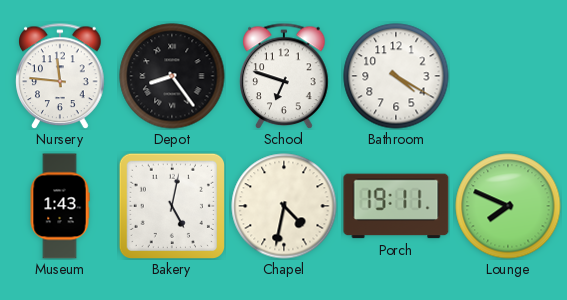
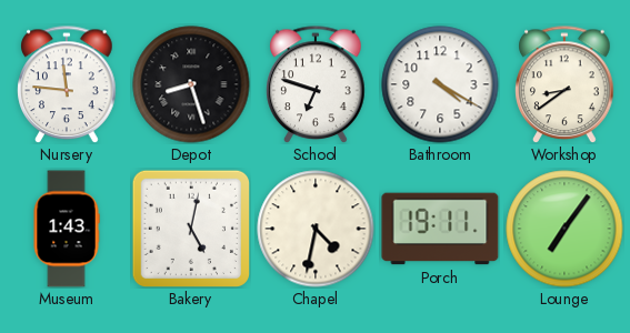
Depot: 8:24 -> 8:27
Workshop: none -> 8:39
Lounge: 7:49 -> 7:06
